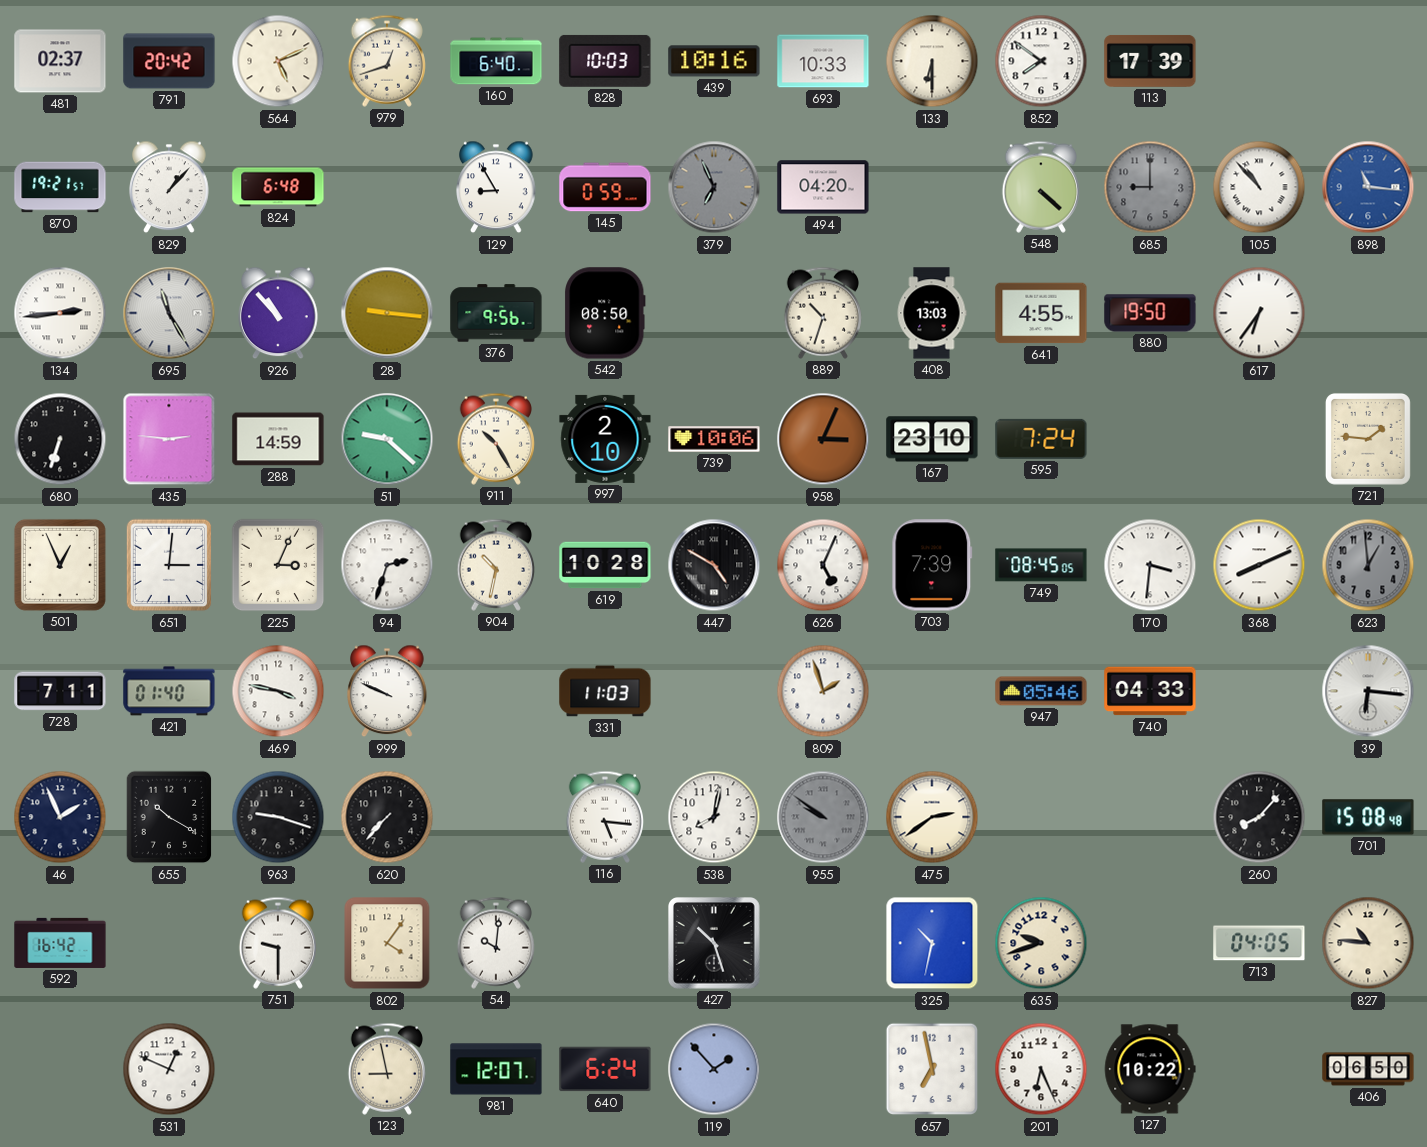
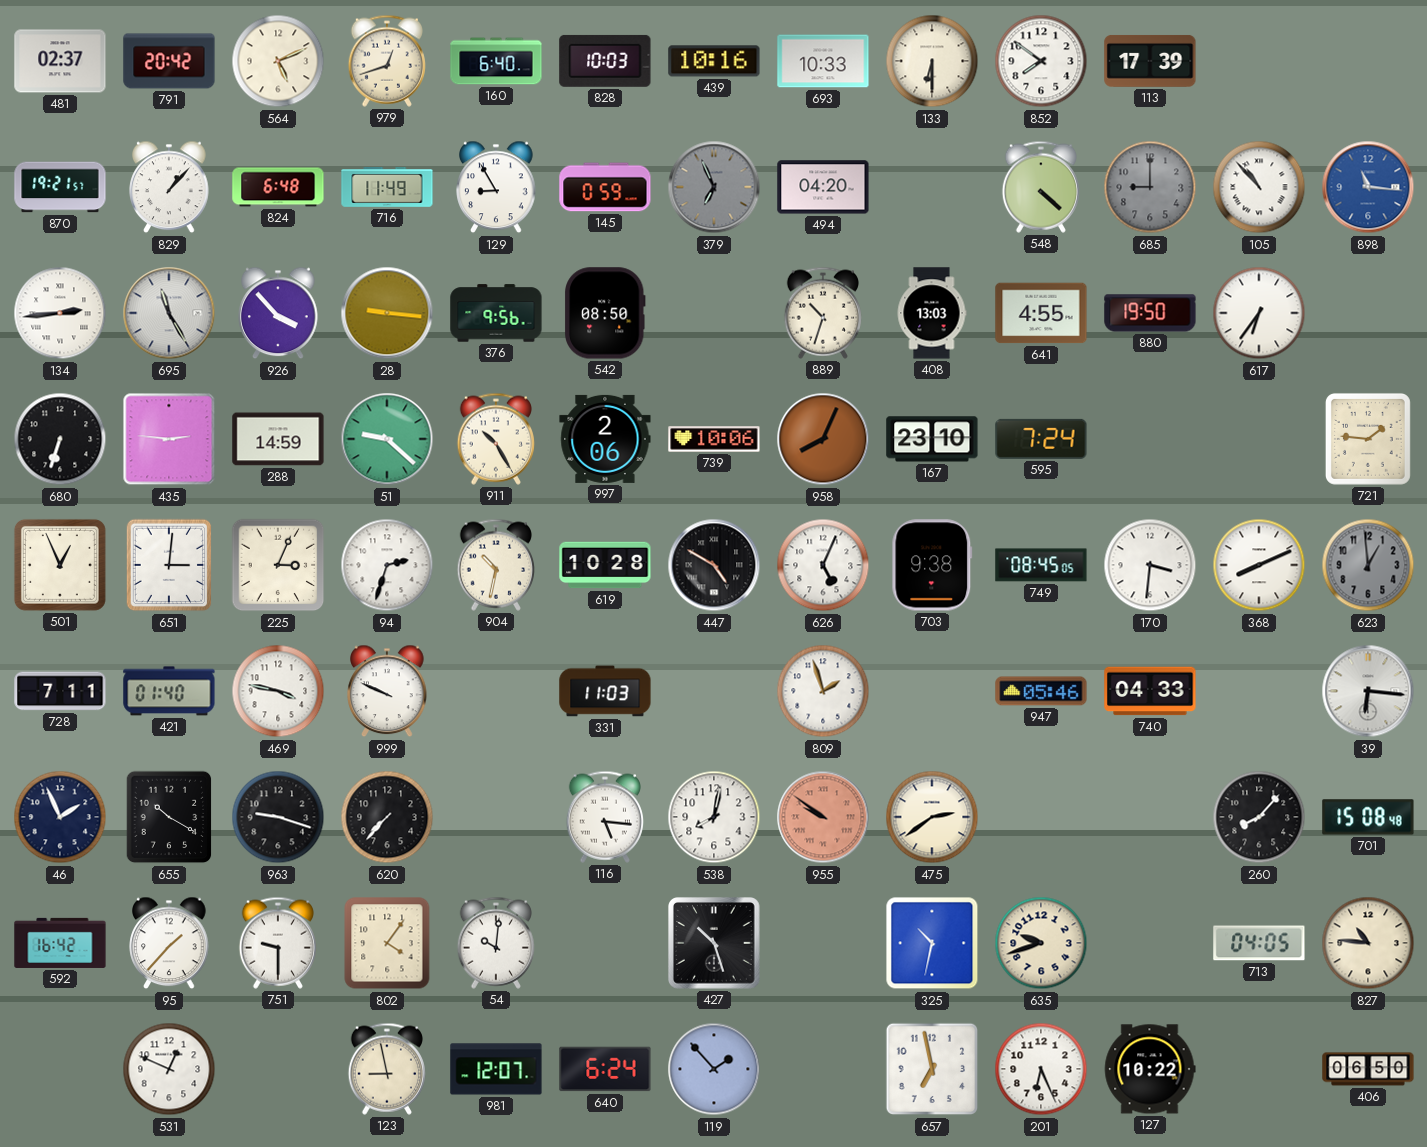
716: none -> 11:49
926: 10:53 -> 3:53
997: 2:10 -> 2:06
958: 3:04 -> 8:04
703: 7:39 -> 9:38
955 dial: grey -> salmon
95: none -> 1:37
